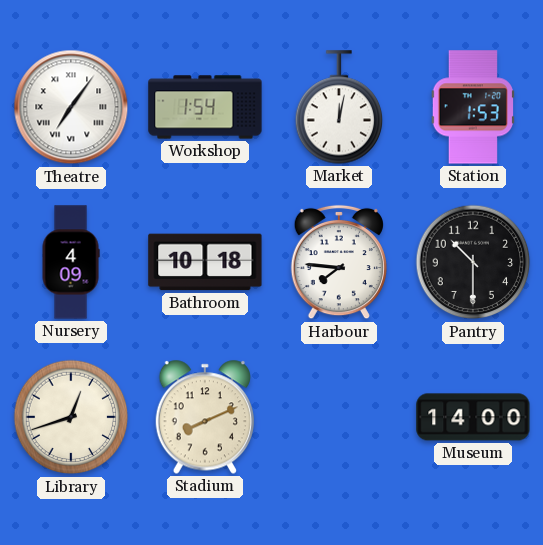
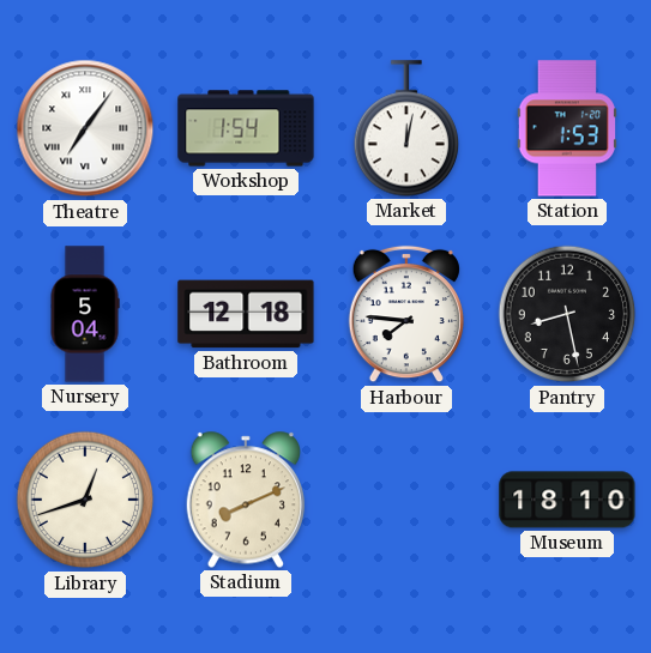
Nursery: 4:09 -> 5:04
Bathroom: 10:18 -> 12:18
Pantry: 10:30 -> 8:28
Museum: 14:00 -> 18:10
